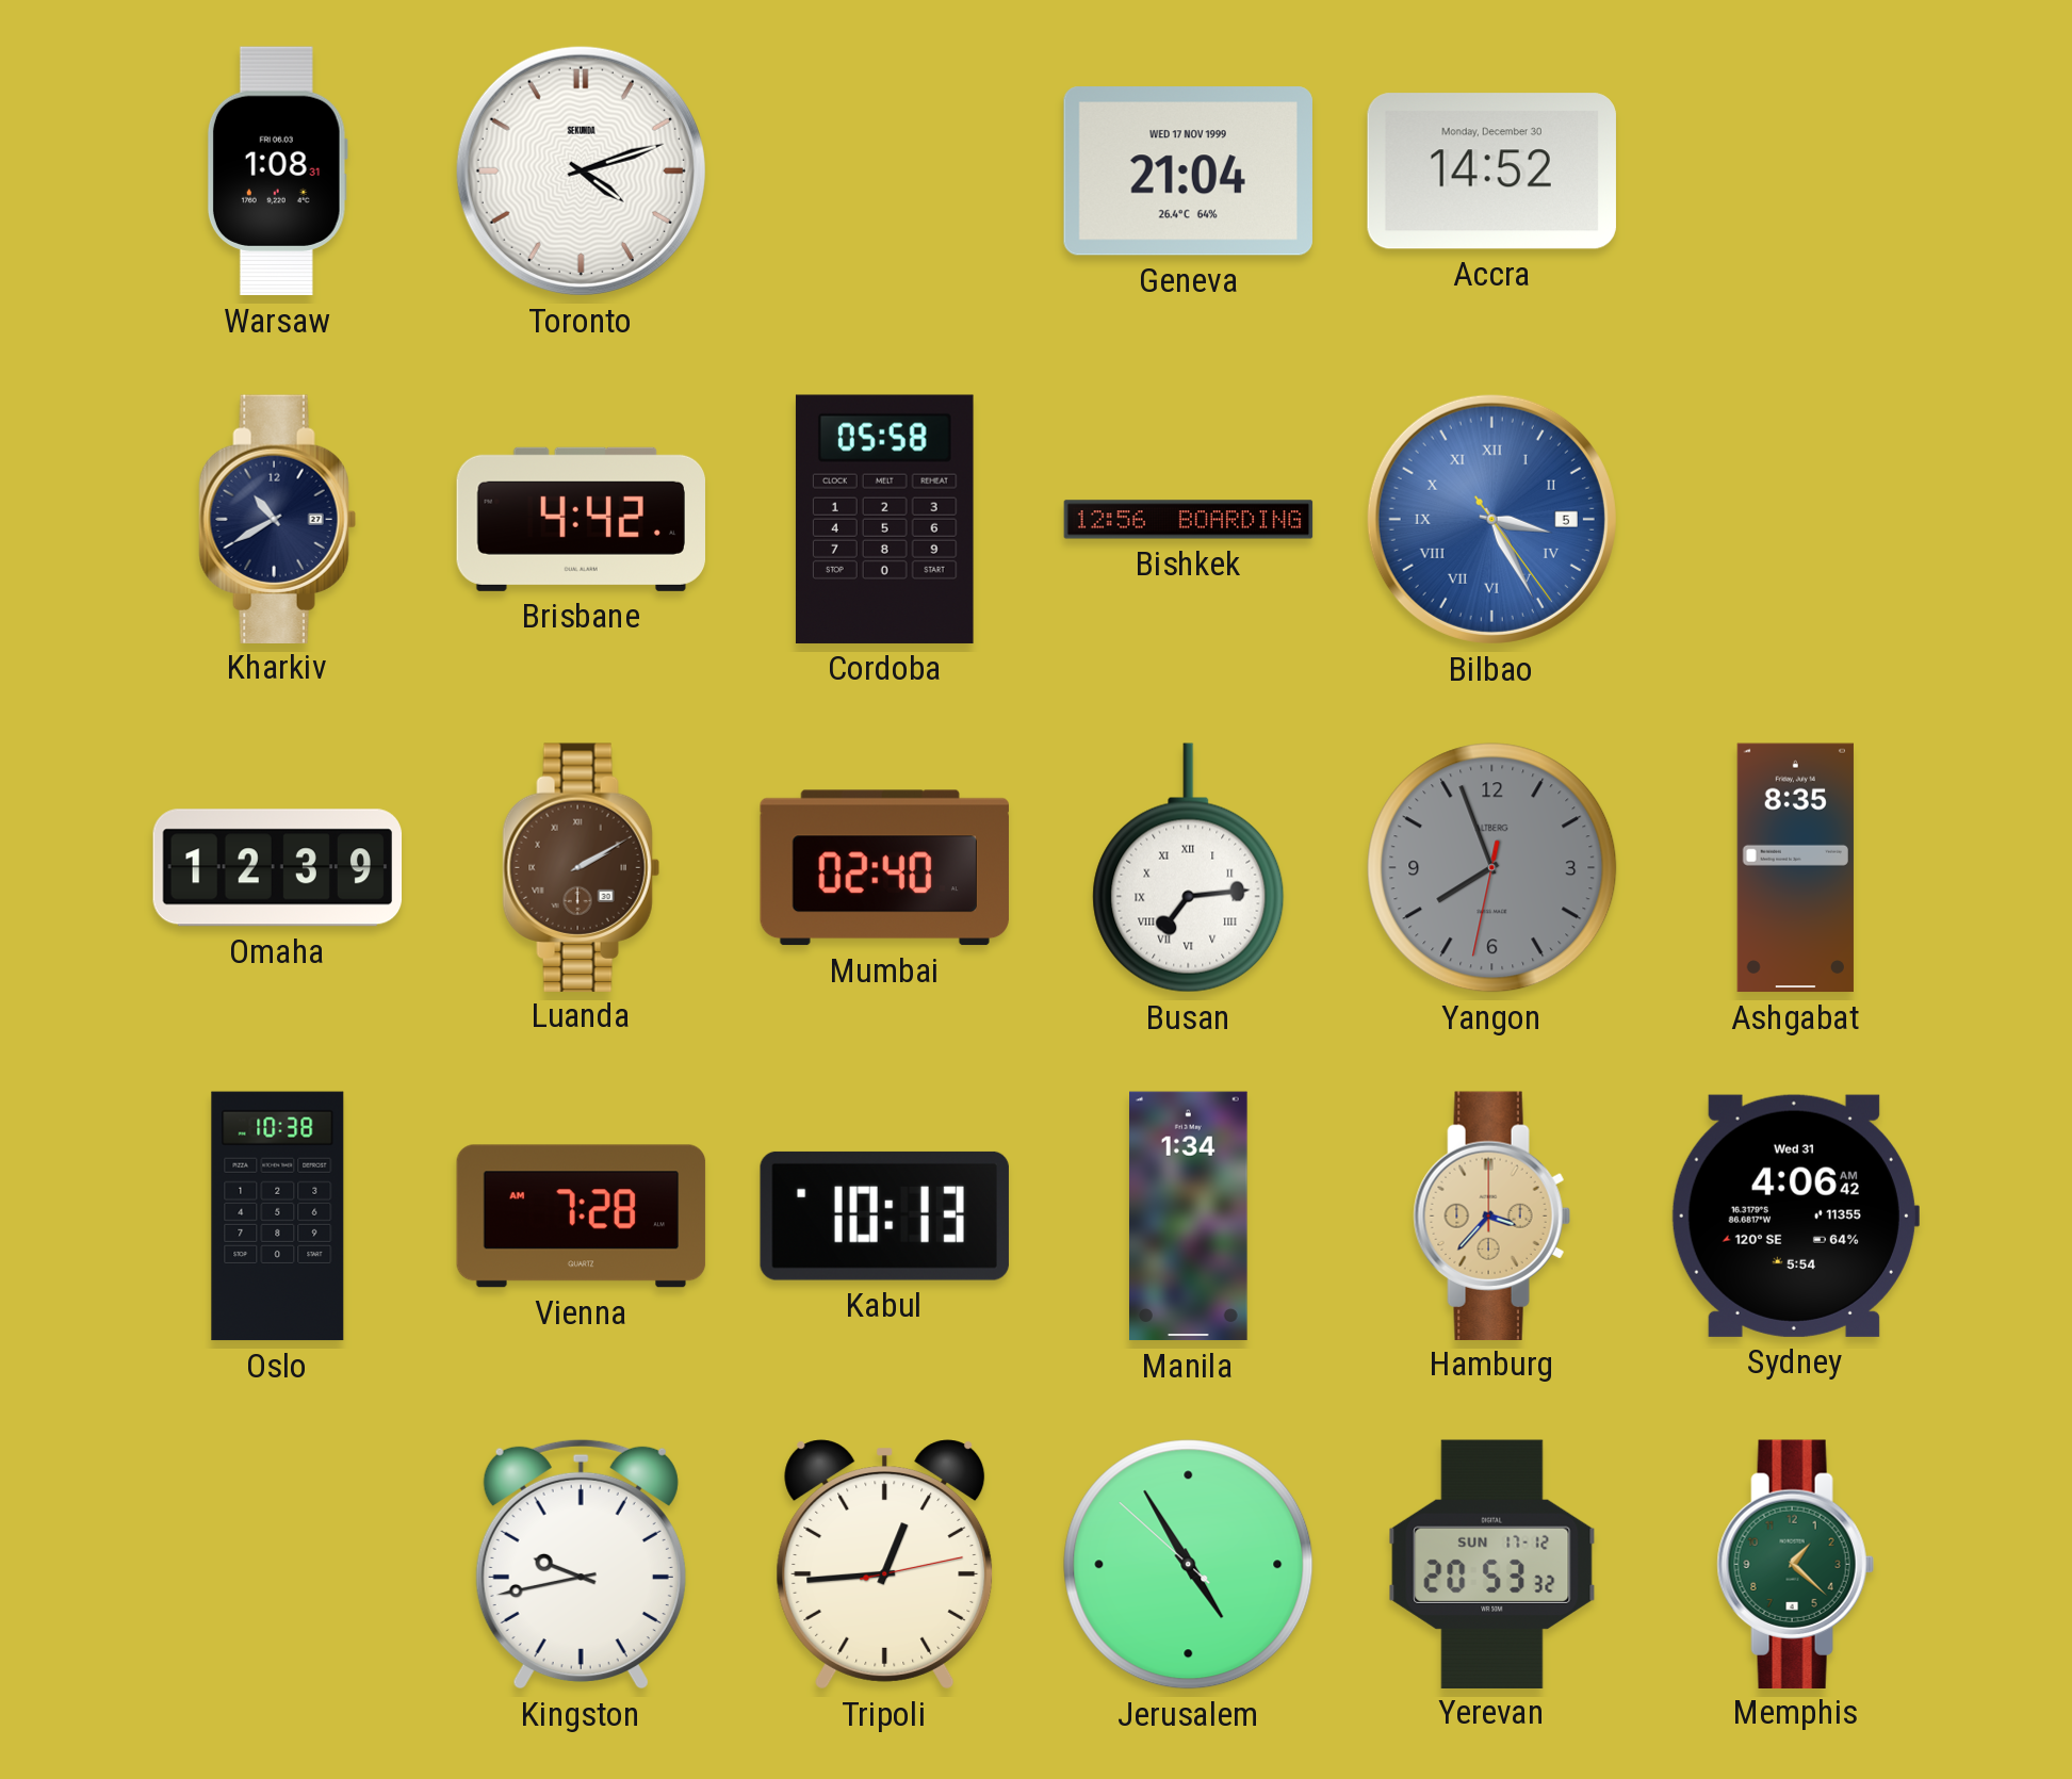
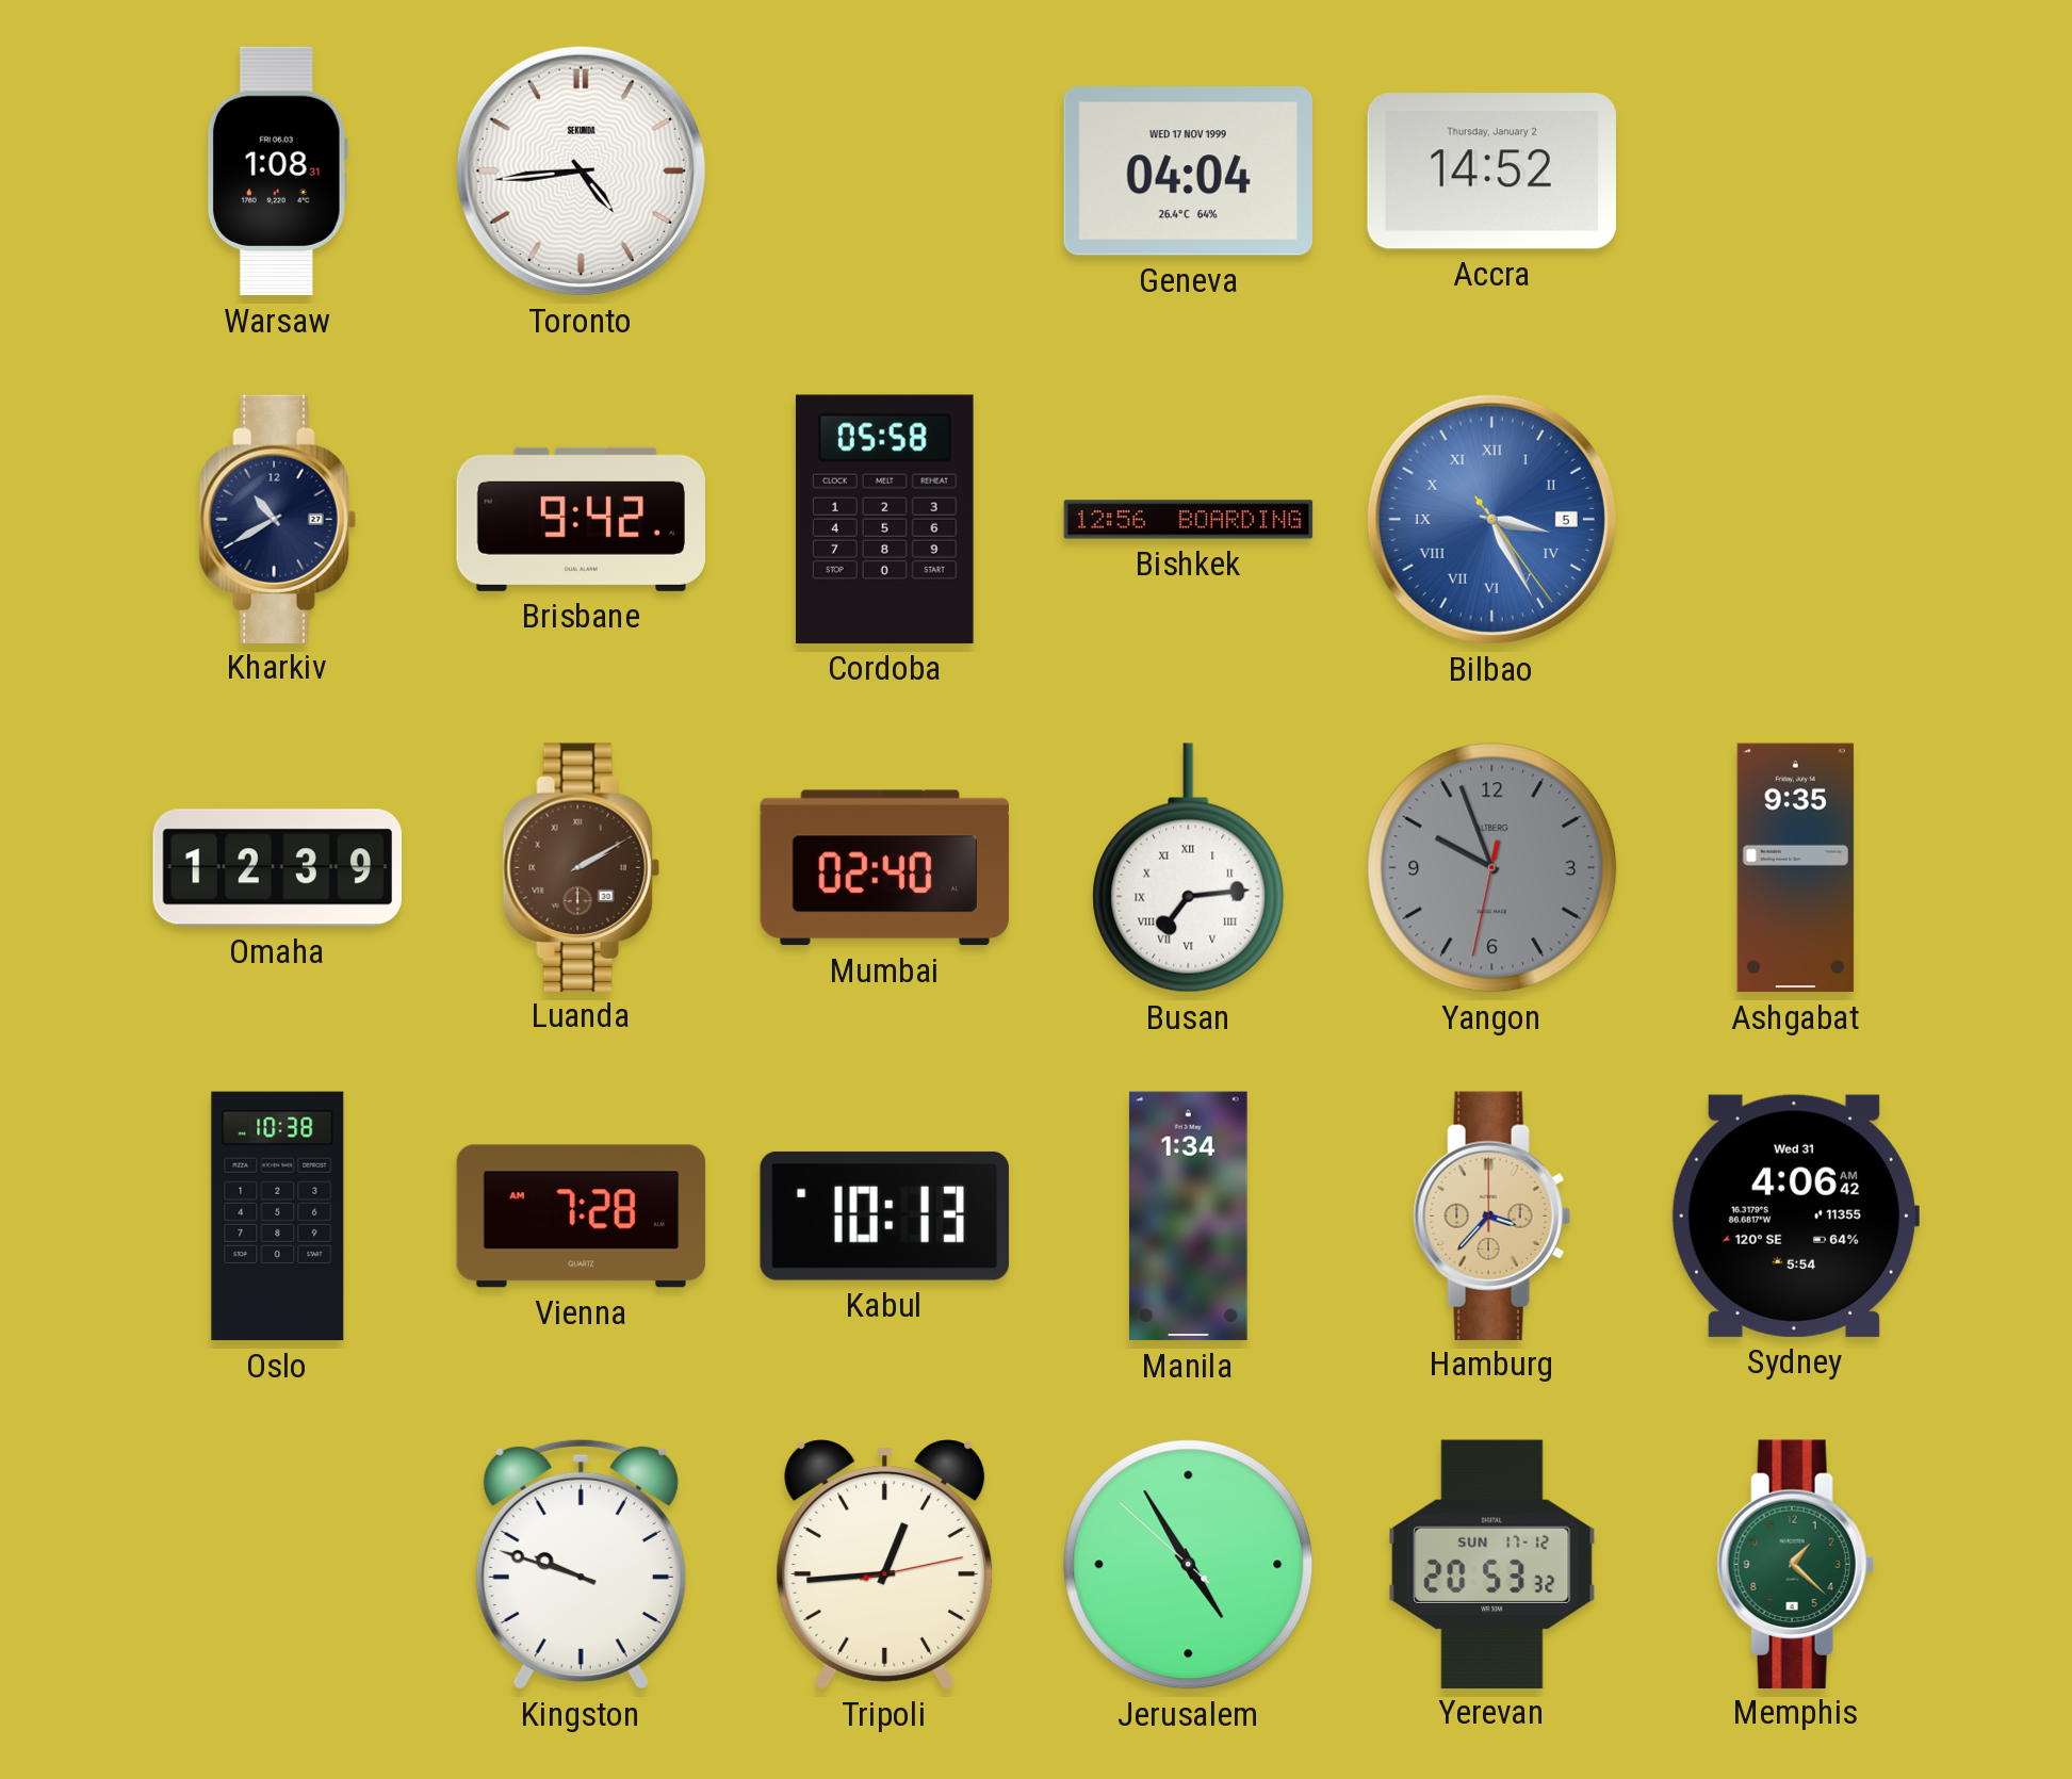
Toronto: 4:12 -> 4:44
Geneva: 21:04 -> 04:04
Accra date: Monday, December 30 -> Thursday, January 2
Brisbane: 4:42 -> 9:42
Yangon: 7:56 -> 9:56
Ashgabat: 8:35 -> 9:35
Kingston: 9:43 -> 9:48
